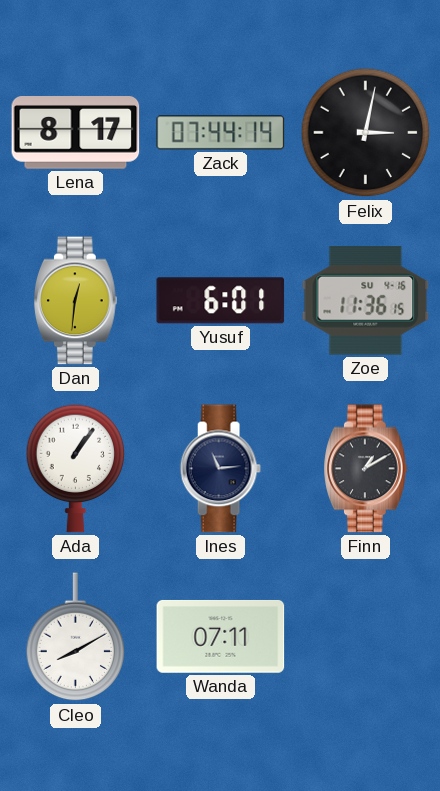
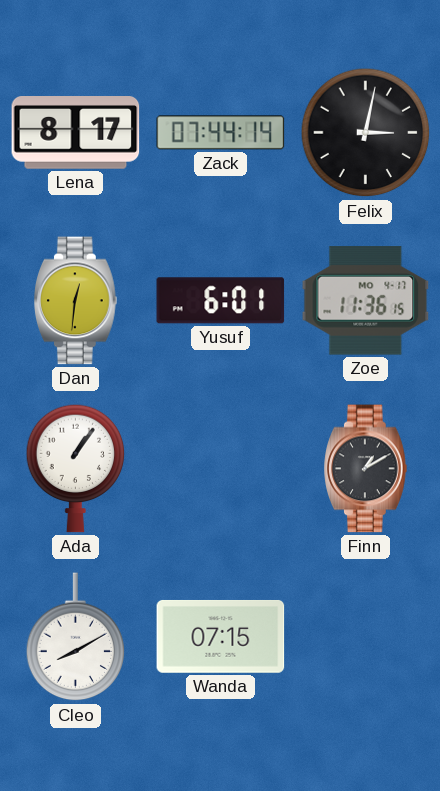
Zoe date: SU 4-16 -> MO 4-17
Ines: 11:14 -> none
Wanda: 07:11 -> 07:15
